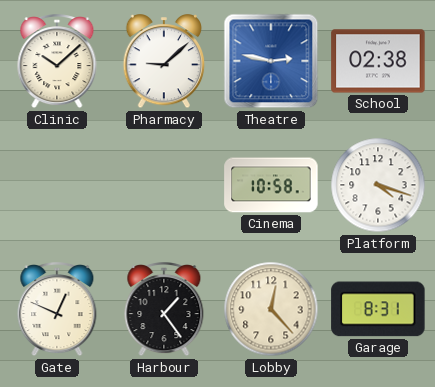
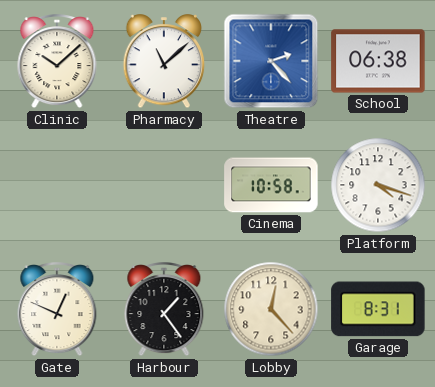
Pharmacy: 9:08 -> 11:08
Theatre: 2:47 -> 2:23
School: 02:38 -> 06:38
